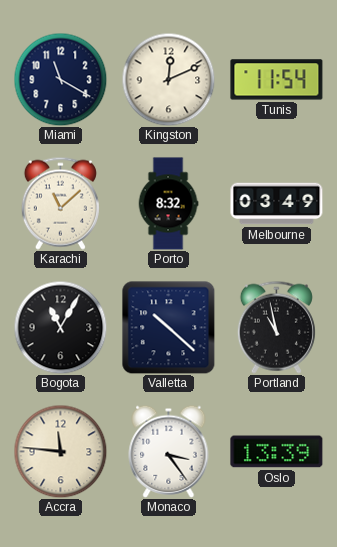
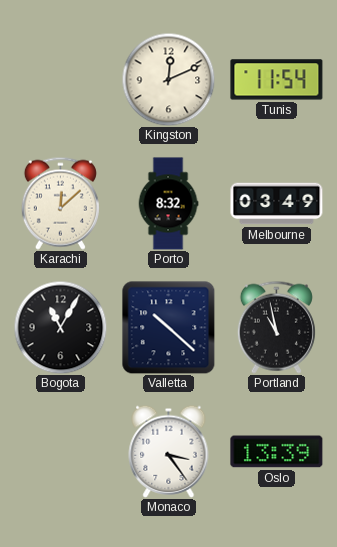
Miami: 11:20 -> none
Karachi: 11:08 -> 12:08
Accra: 11:46 -> none
